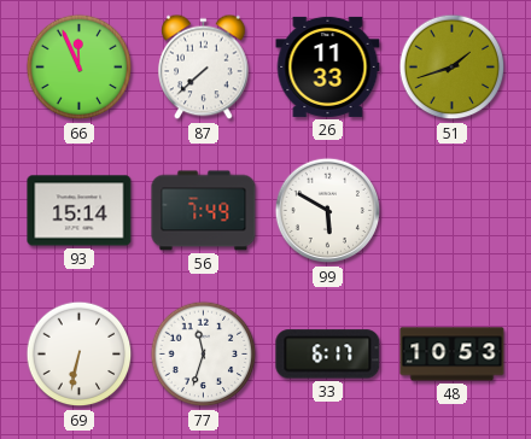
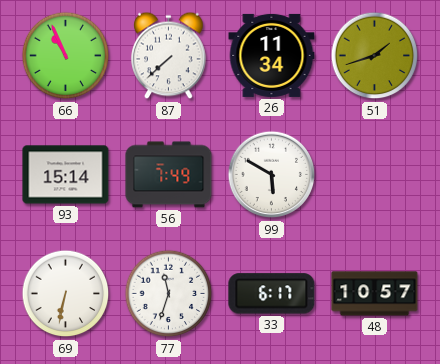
66: 11:56 -> 10:56
26: 11:33 -> 11:34
48: 10:53 -> 10:57
